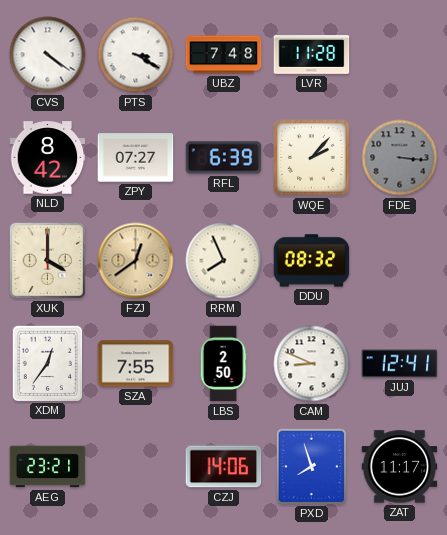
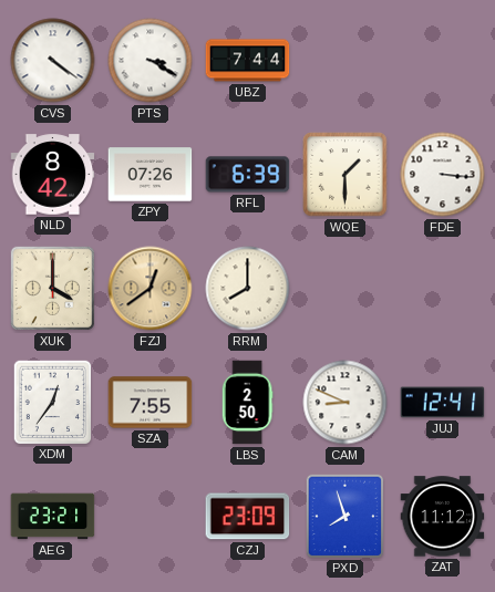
UBZ: 7:48 -> 7:44
LVR: 11:28 -> none
ZPY: 07:27 -> 07:26
WQE: 2:07 -> 1:30
FDE dial: grey -> white
RRM: 7:56 -> 8:00
DDU: 08:32 -> none
CZJ: 14:06 -> 23:09
ZAT: 11:17 -> 11:12
